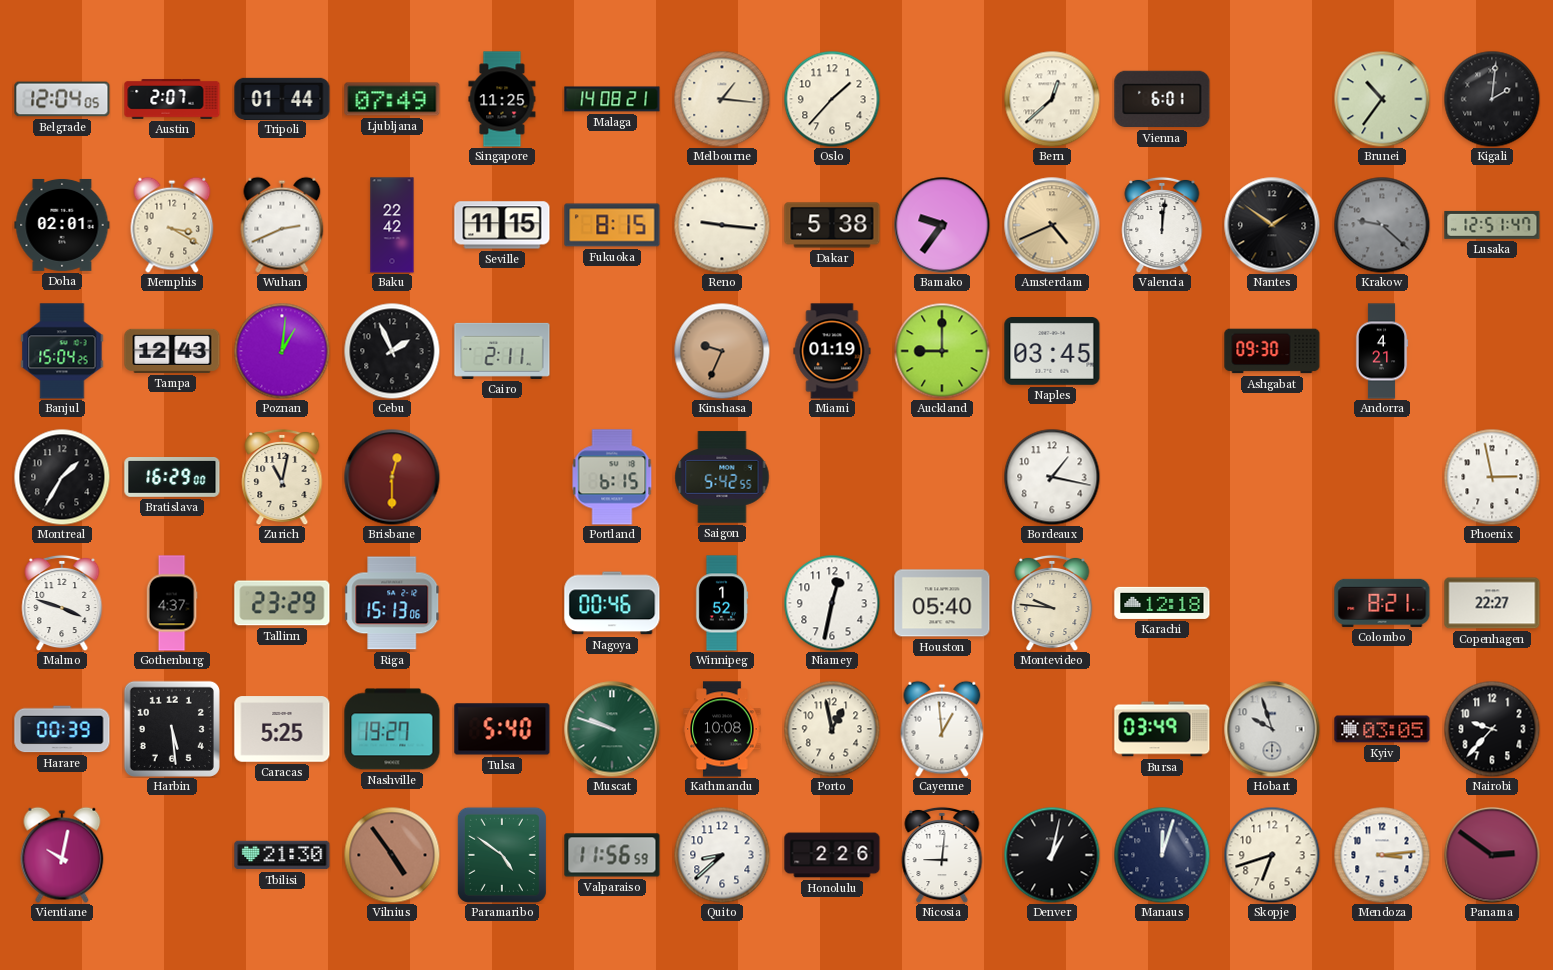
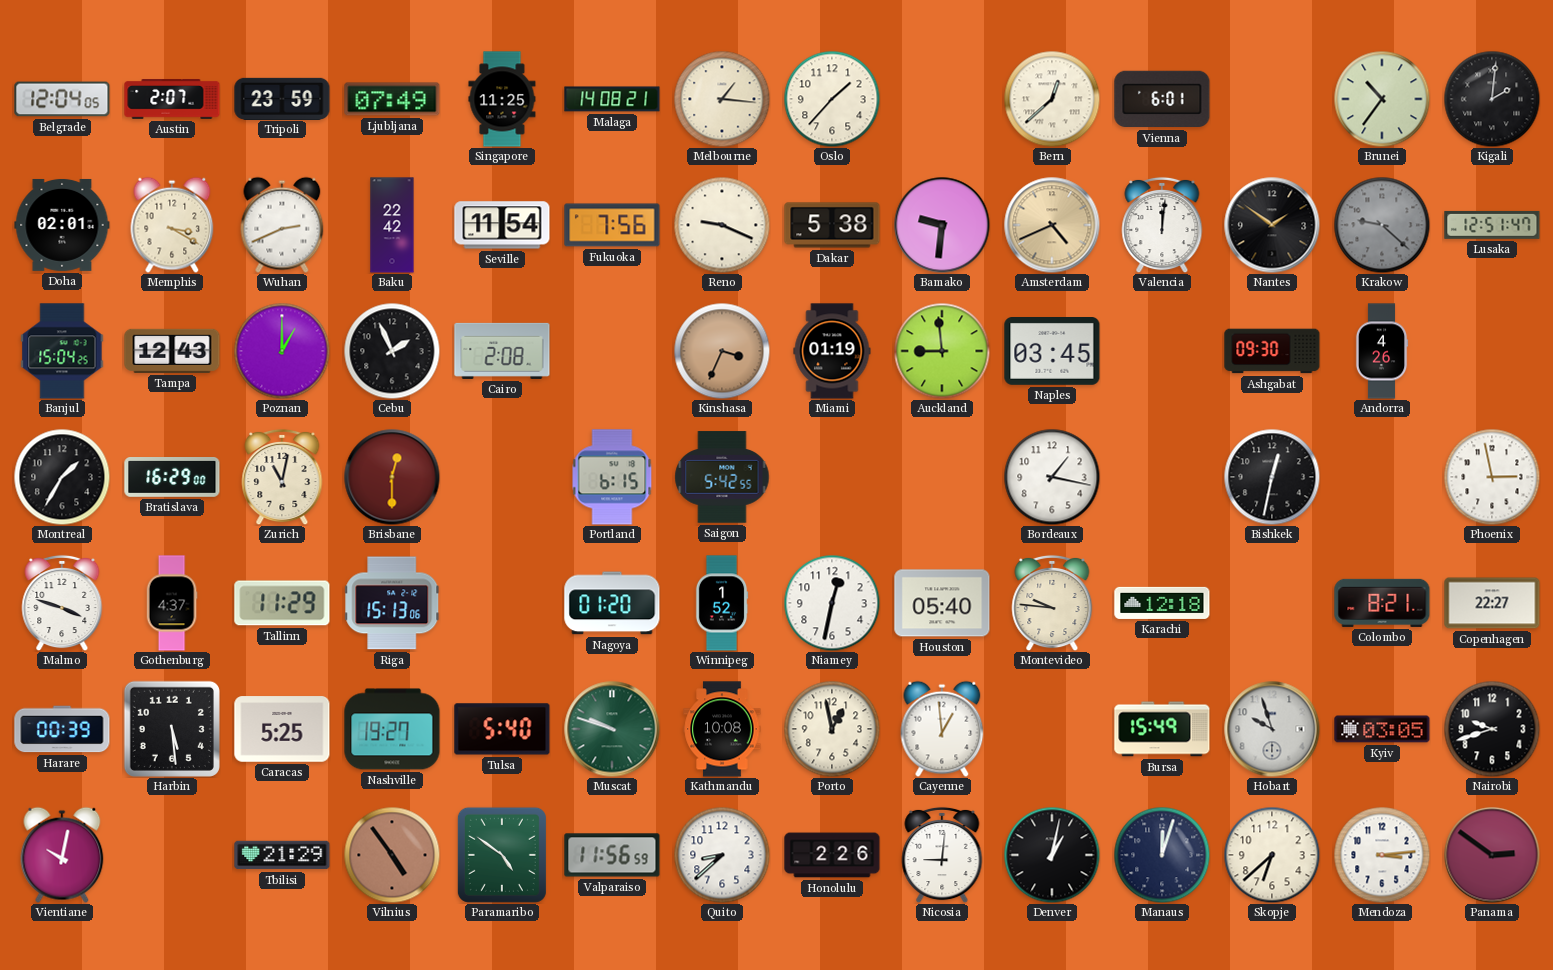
Tripoli: 01:44 -> 23:59
Seville: 11:15 -> 11:54
Fukuoka: 8:15 -> 7:56
Reno: 9:16 -> 9:19
Bamako: 9:36 -> 9:31
Poznan: 1:01 -> 1:00
Cairo: 2:11 -> 2:08
Kinshasa: 9:34 -> 3:34
Auckland: 9:00 -> 8:59
Andorra: 4:21 -> 4:26
Bishkek: none -> 12:32
Tallinn: 23:29 -> 11:29
Nagoya: 00:46 -> 01:20
Bursa: 03:49 -> 15:49
Nairobi: 9:37 -> 9:42
Tbilisi: 21:30 -> 21:29
Skopje: 6:42 -> 6:38
